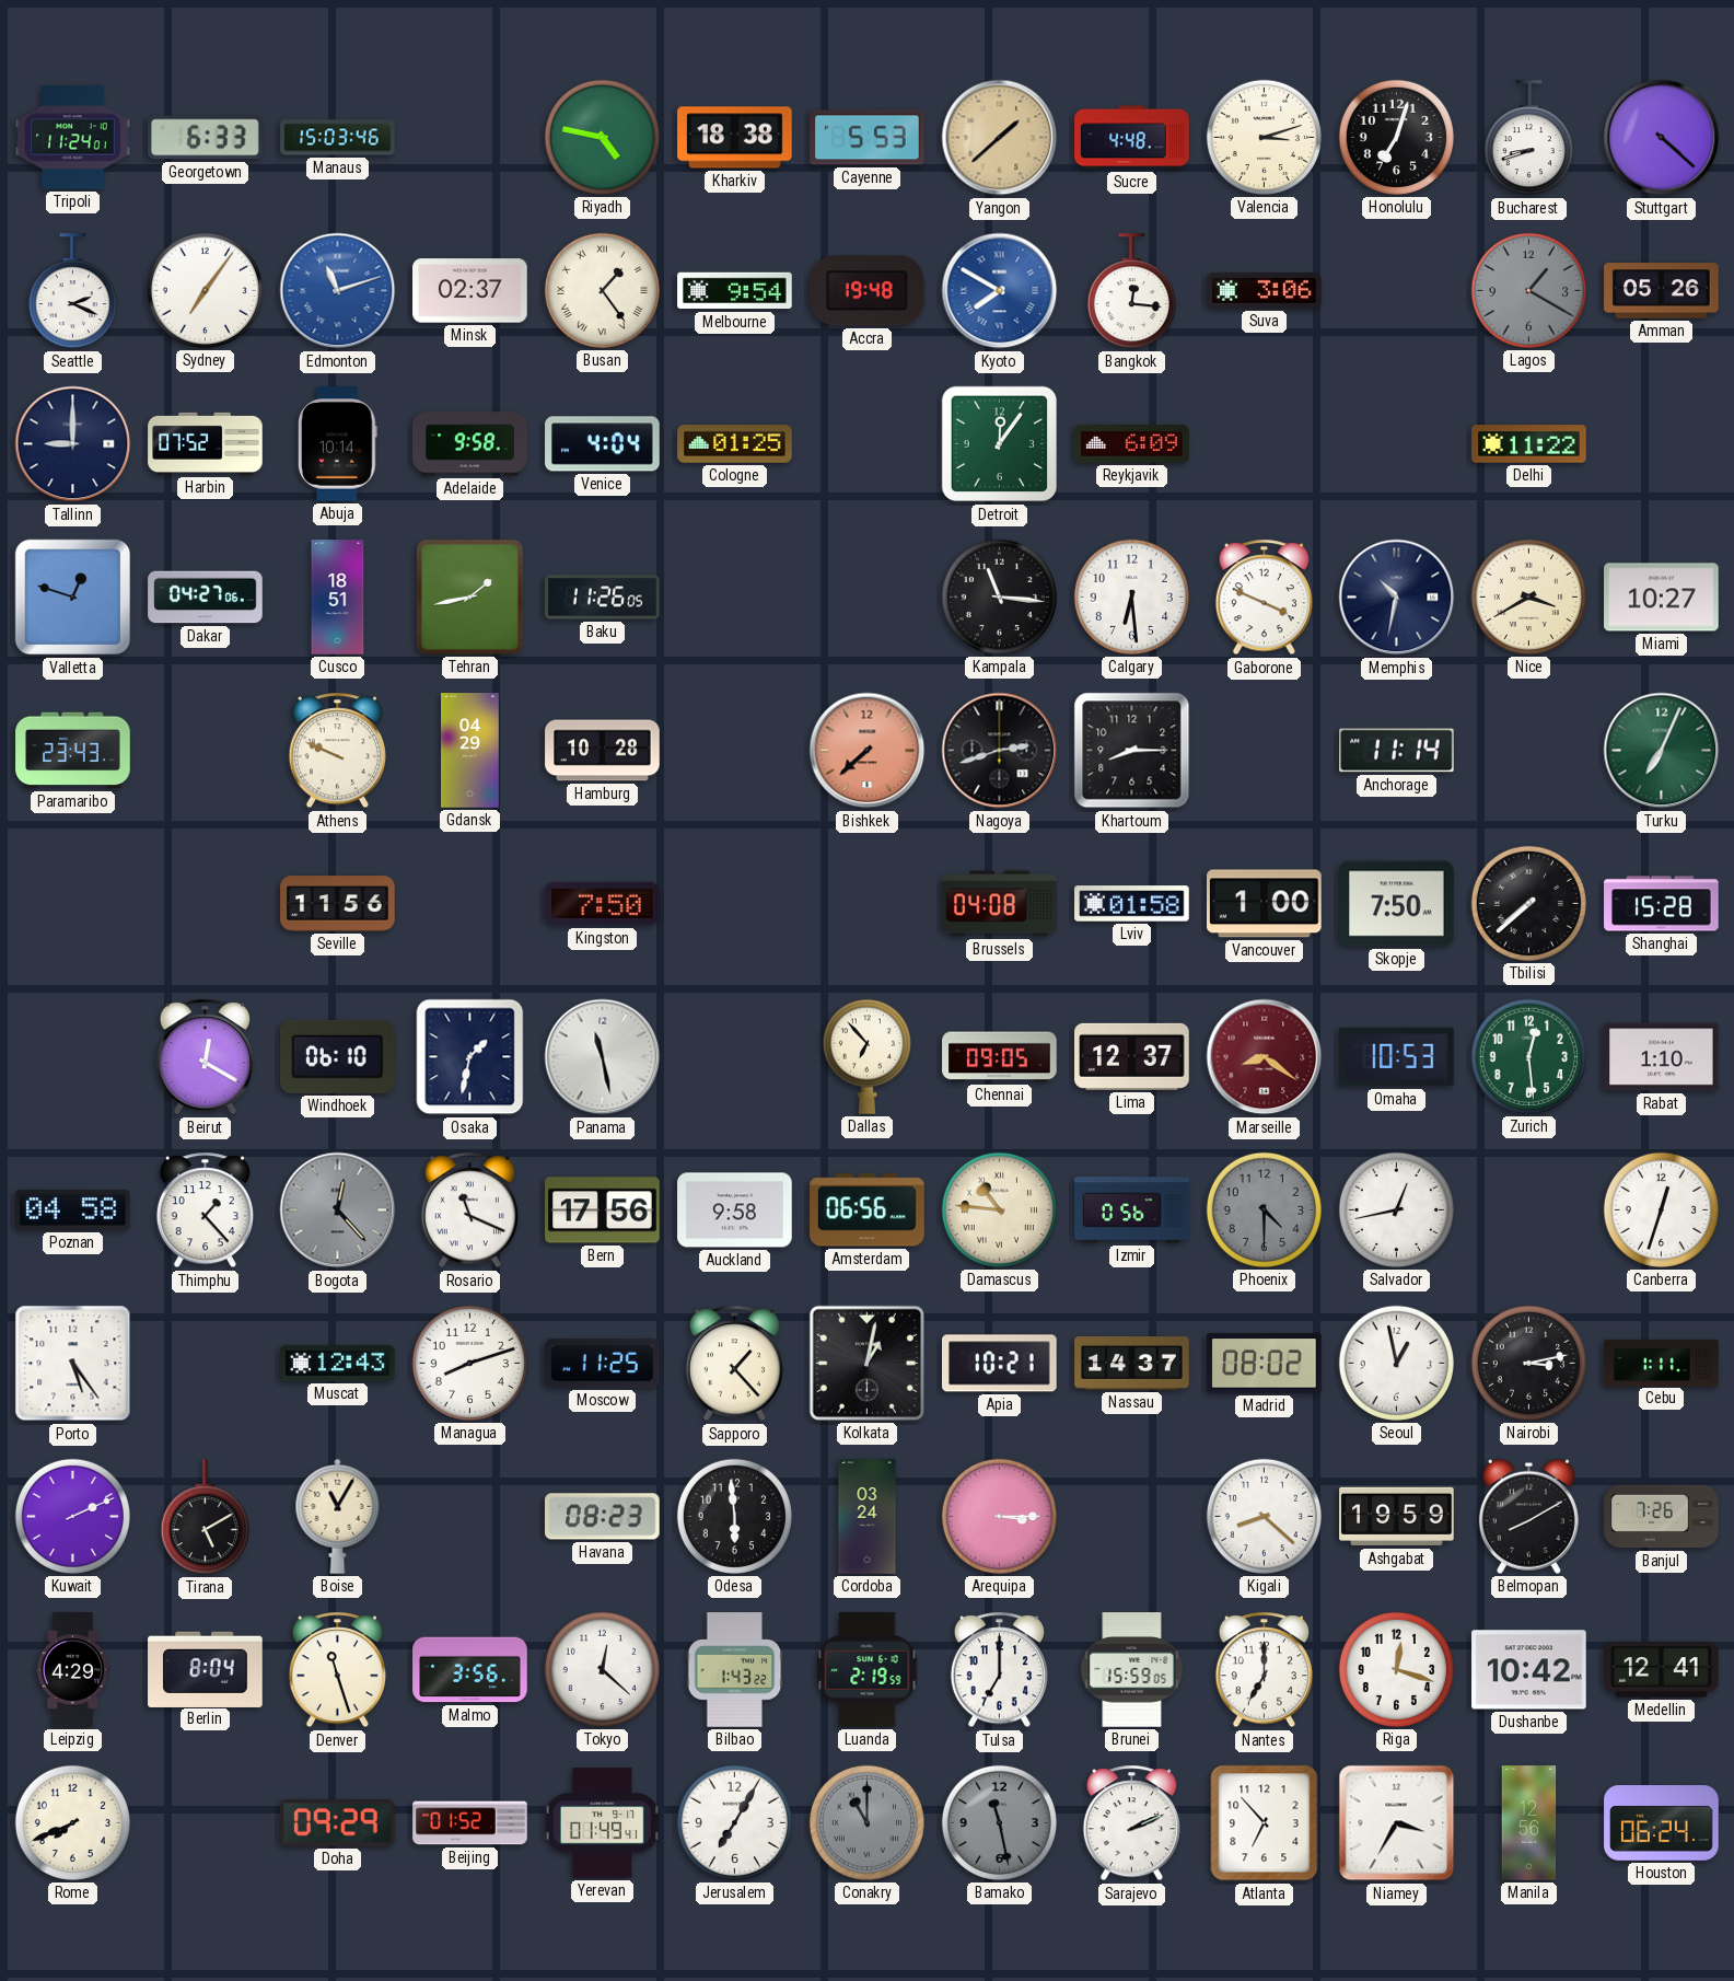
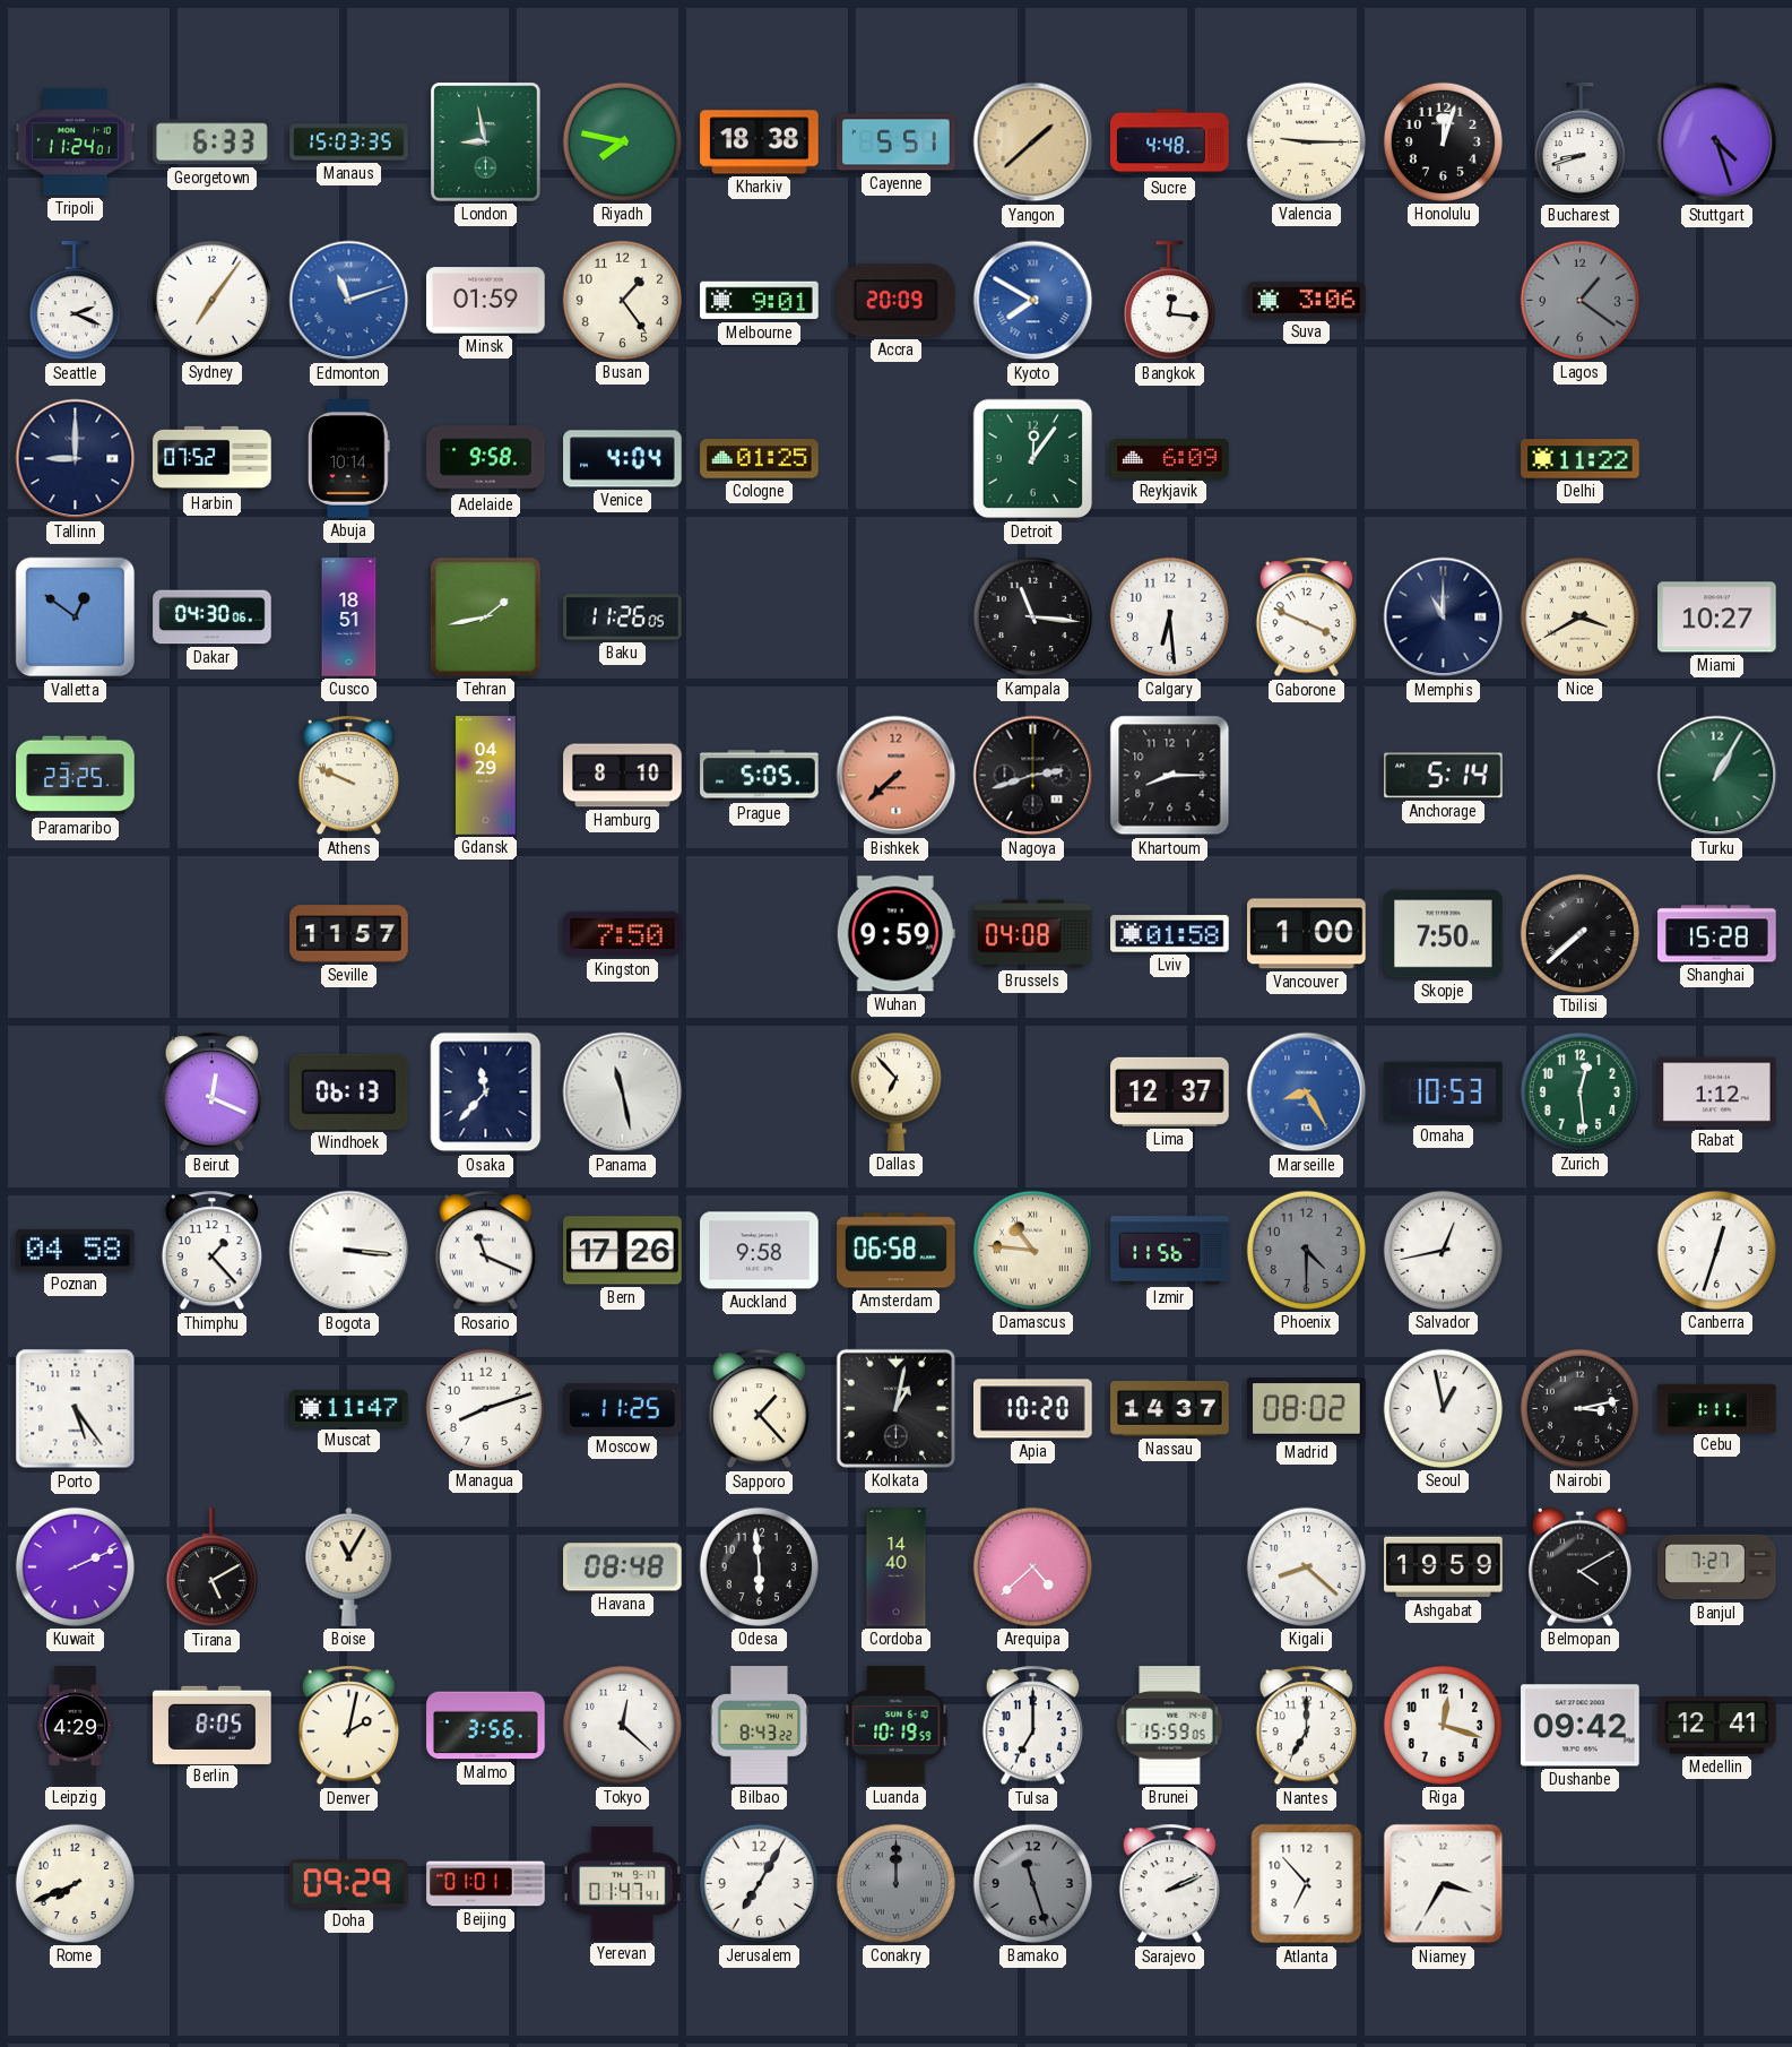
Manaus: 15:03:46 -> 15:03:35
London: none -> 8:58
Riyadh: 4:47 -> 7:47
Cayenne: 5:53 -> 5:51
Valencia: 3:12 -> 9:15
Honolulu: 7:03 -> 12:03
Stuttgart: 4:22 -> 4:27
Minsk: 02:37 -> 01:59
Busan numerals: Roman -> Arabic
Melbourne: 9:54 -> 9:01
Accra: 19:48 -> 20:09
Lagos: 1:20 -> 1:21
Amman: 05:26 -> none
Valletta: 12:48 -> 12:51
Dakar: 04:27 -> 04:30
Memphis: 10:32 -> 11:00
Paramaribo: 23:43 -> 23:25
Hamburg: 10:28 -> 8:10
Prague: none -> 5:05
Anchorage: 11:14 -> 5:14
Turku: 7:04 -> 1:05
Seville: 11:56 -> 11:57
Wuhan: none -> 9:59
Beirut: 12:20 -> 12:19
Windhoek: 06:10 -> 06:13
Osaka: 1:32 -> 11:37
Chennai: 09:05 -> none
Marseille: 8:21 -> 8:25
Marseille dial: burgundy -> blue
Rabat: 1:10 -> 1:12
Bogota: 12:23 -> 3:16
Bogota dial: grey -> white
Bern: 17:56 -> 17:26
Amsterdam: 06:56 -> 06:58
Izmir: 0:56 -> 11:56
Muscat: 12:43 -> 11:47
Apia: 10:21 -> 10:20
Havana: 08:23 -> 08:48
Cordoba: 03:24 -> 14:40
Arequipa: 3:15 -> 4:38
Belmopan: 8:10 -> 4:10
Banjul: 7:26 -> 7:27
Berlin: 8:04 -> 8:05
Denver: 11:27 -> 2:02
Bilbao: 1:43 -> 8:43
Luanda: 2:19 -> 10:19
Dushanbe: 10:42 -> 09:42
Beijing: 01:52 -> 01:01
Yerevan: 01:49 -> 01:47
Conakry: 11:00 -> 12:00
Bamako: 11:28 -> 11:27
Manila: 12:56 -> none
Houston: 06:24 -> none
